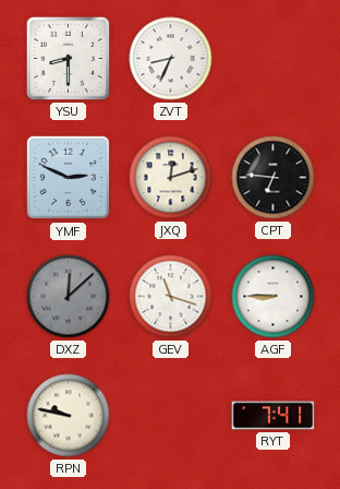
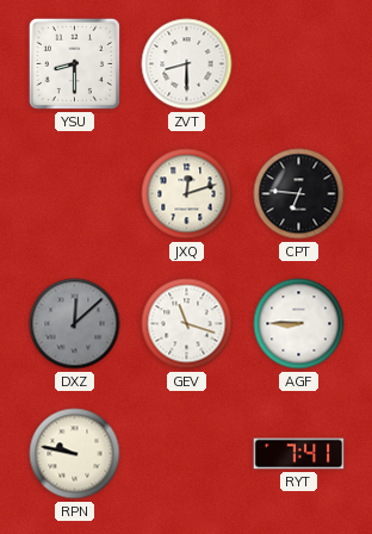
ZVT: 8:34 -> 8:30
YMF: 2:49 -> none
